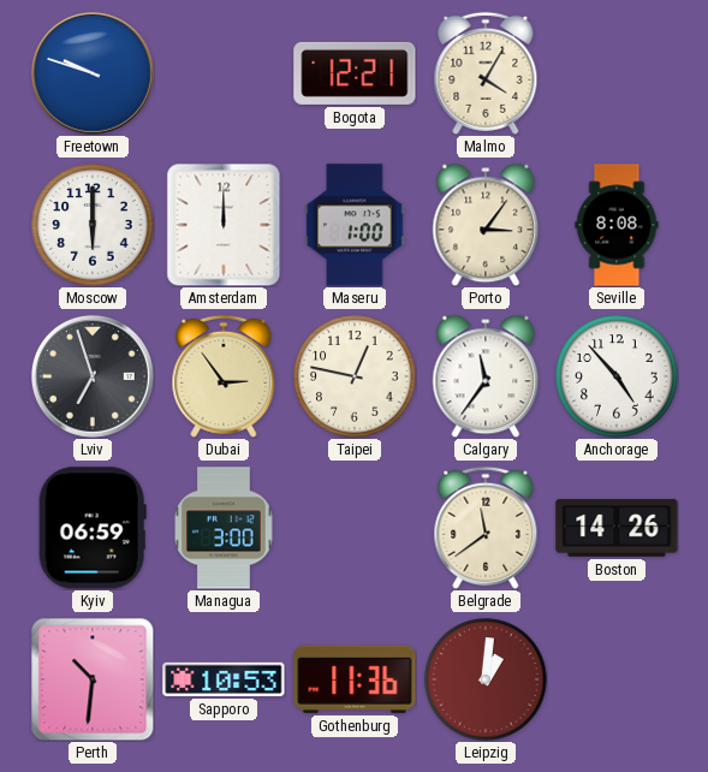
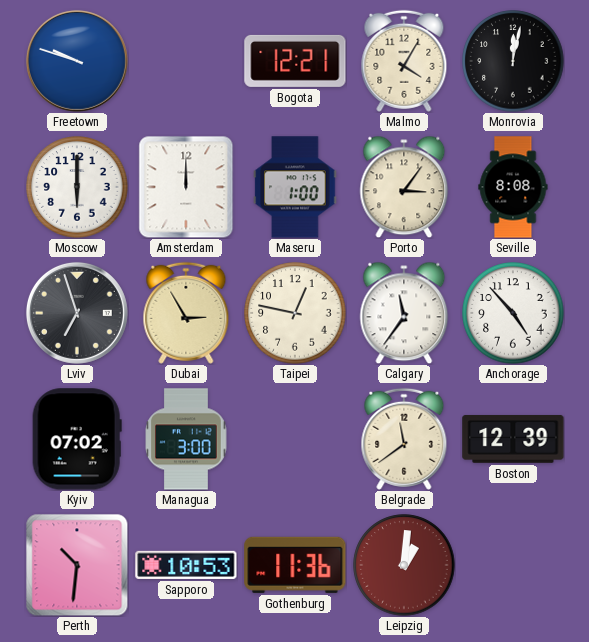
Monrovia: none -> 12:02
Dubai: 2:54 -> 2:55
Kyiv: 06:59 -> 07:02
Boston: 14:26 -> 12:39
